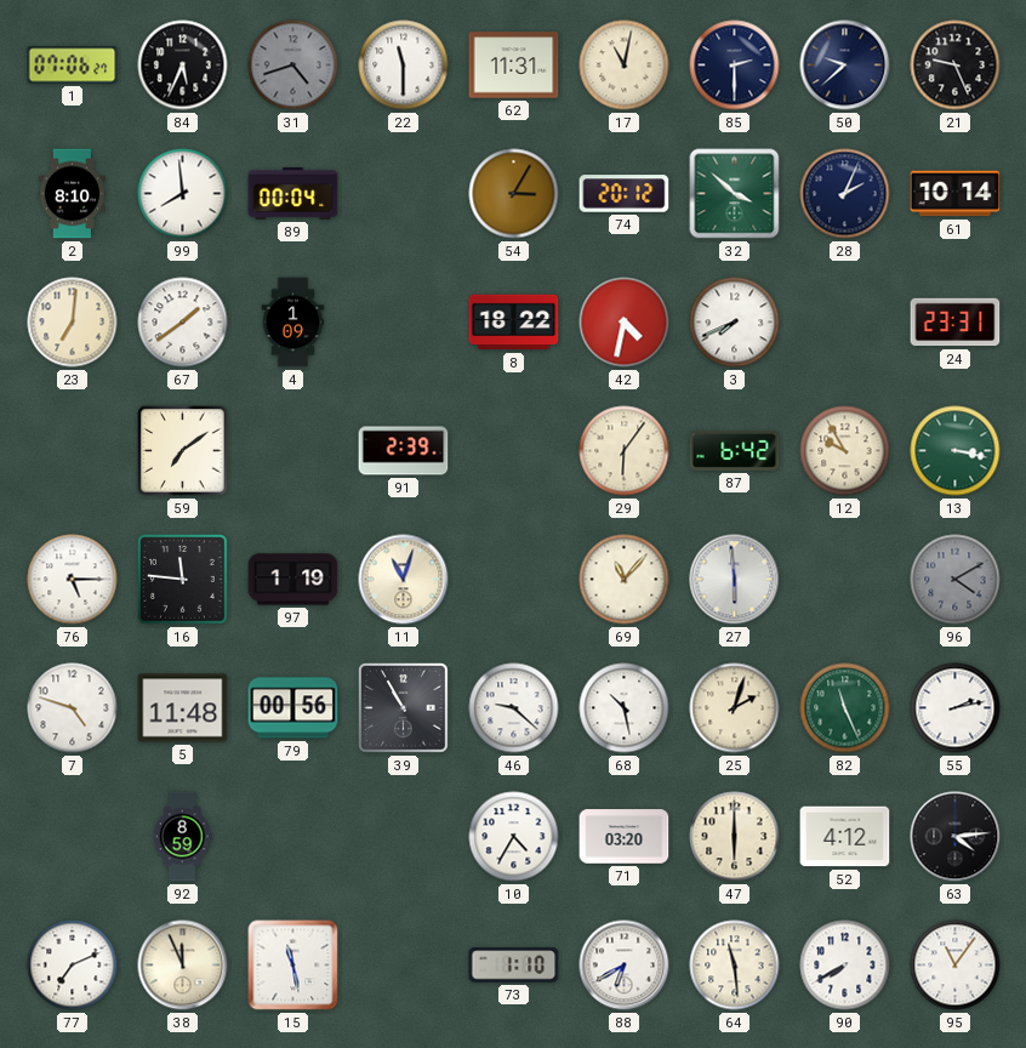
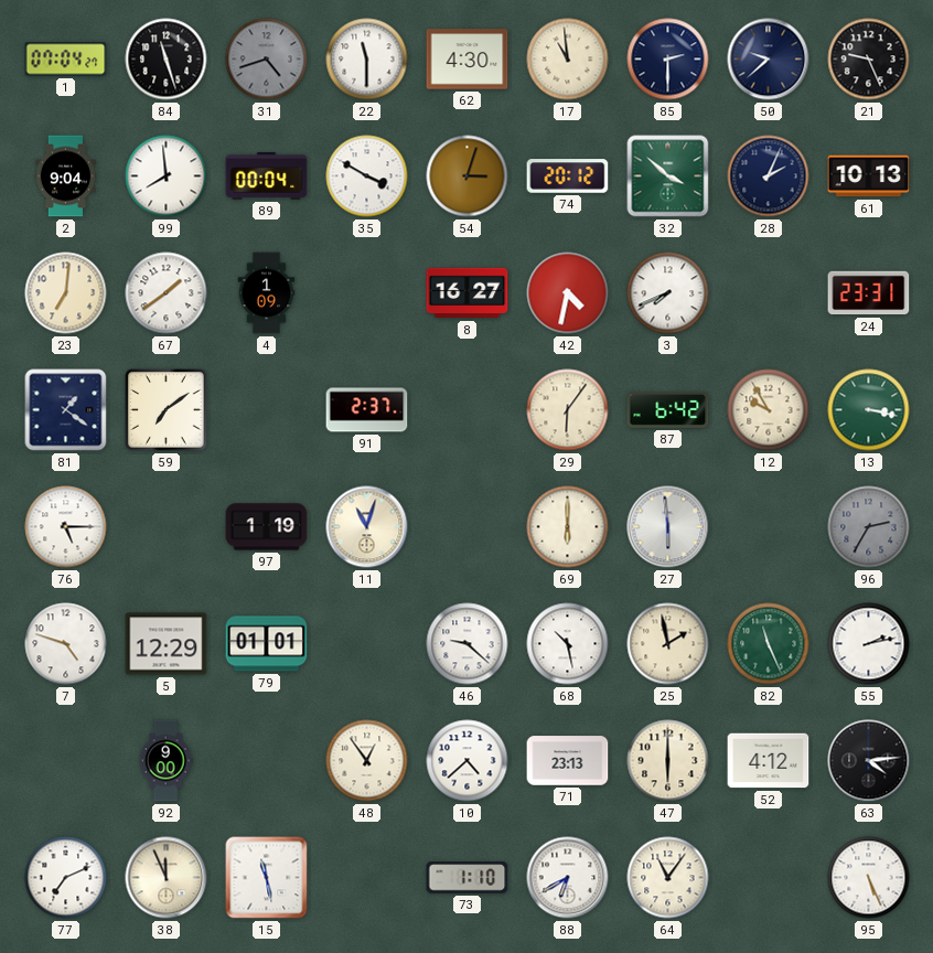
1: 07:06 -> 07:04
84: 5:34 -> 11:27
62: 11:31 -> 4:30
17: 11:02 -> 10:59
2: 8:10 -> 9:04
35: none -> 3:50
54: 3:05 -> 3:03
61: 10:14 -> 10:13
8: 18:22 -> 16:27
81: none -> 1:21
91: 2:39 -> 2:37
16: 11:46 -> none
69: 11:07 -> 6:00
96: 4:10 -> 2:35
5: 11:48 -> 12:29
79: 00:56 -> 01:01
39: 10:55 -> none
25: 2:03 -> 1:58
92: 8:59 -> 9:00
48: none -> 12:54
10: 4:35 -> 4:38
71: 03:20 -> 23:13
64: 11:29 -> 11:06
90: 7:40 -> none
95: 11:06 -> 5:26
